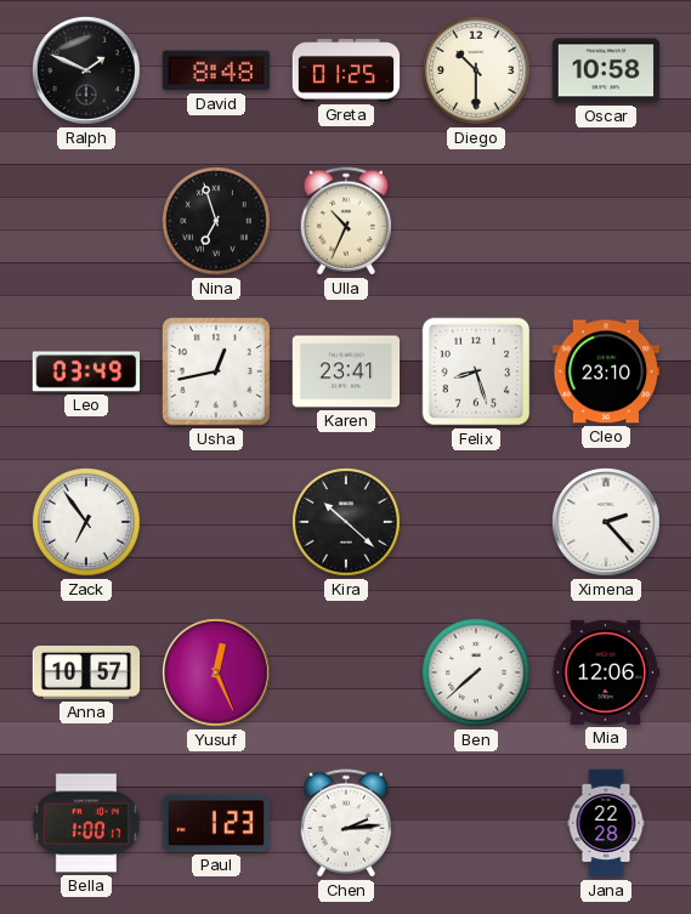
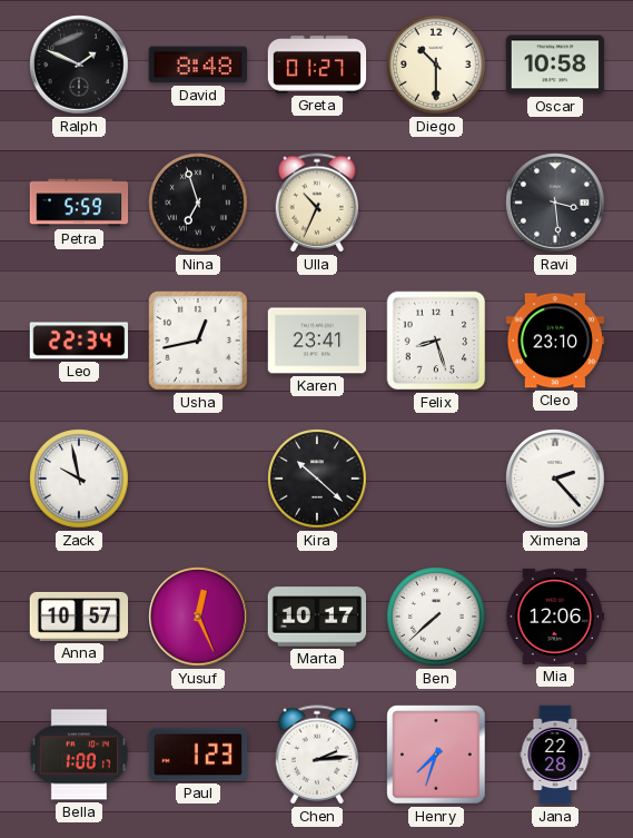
Greta: 01:25 -> 01:27
Petra: none -> 5:59
Ravi: none -> 3:29
Leo: 03:49 -> 22:34
Zack: 6:54 -> 9:58
Marta: none -> 10:17
Henry: none -> 7:33
